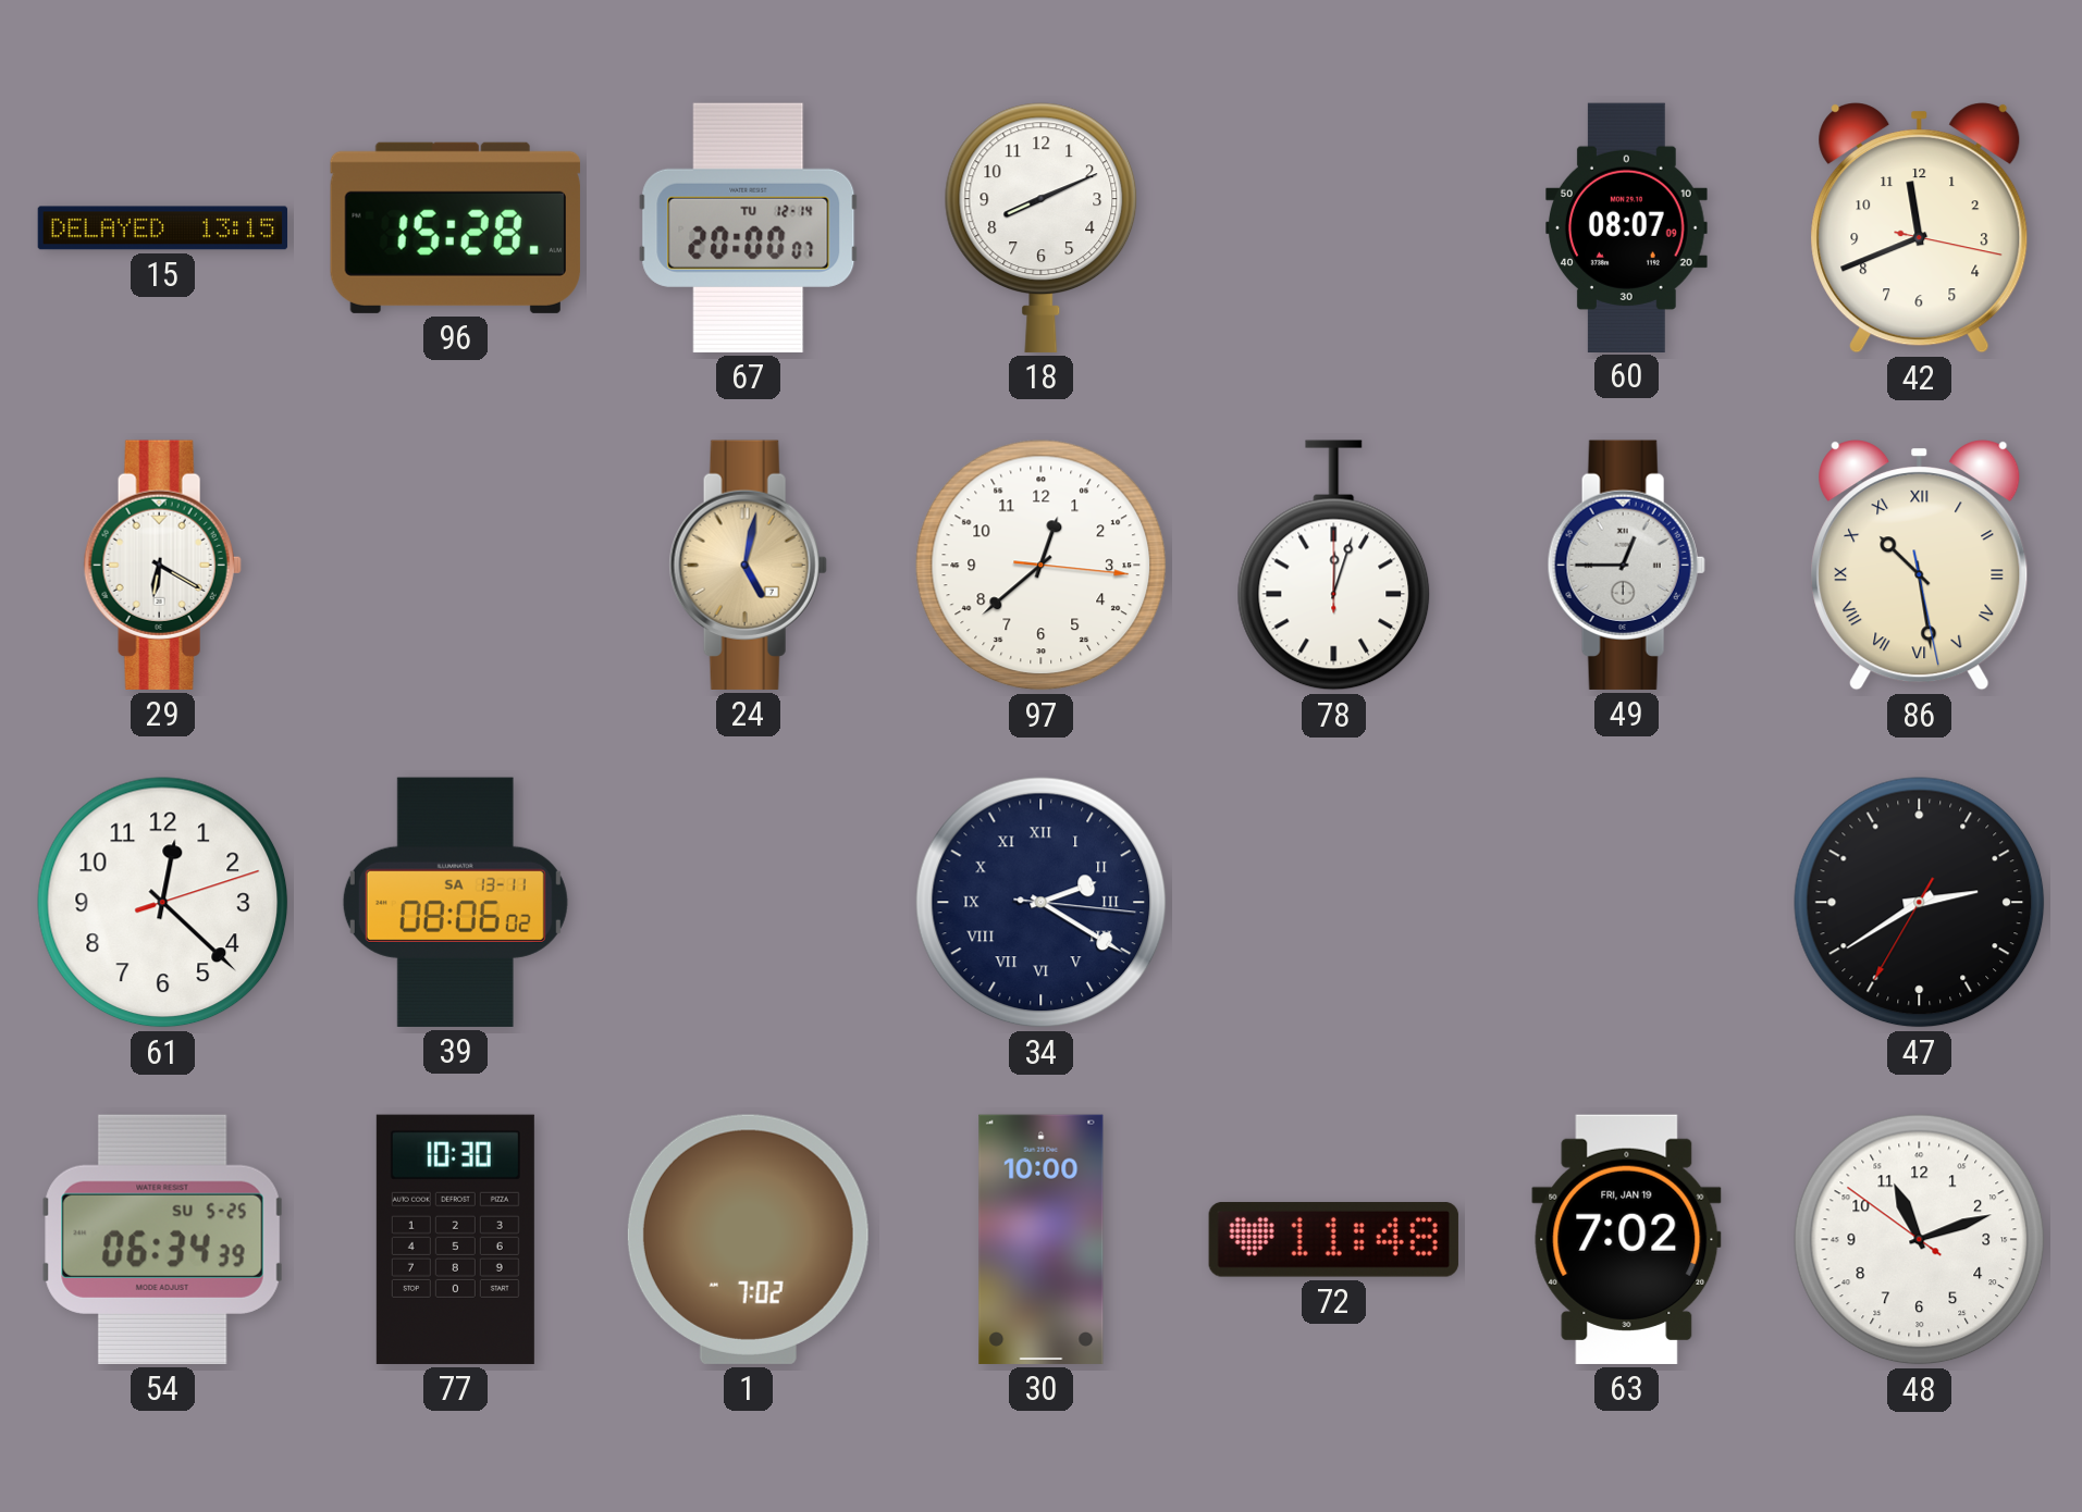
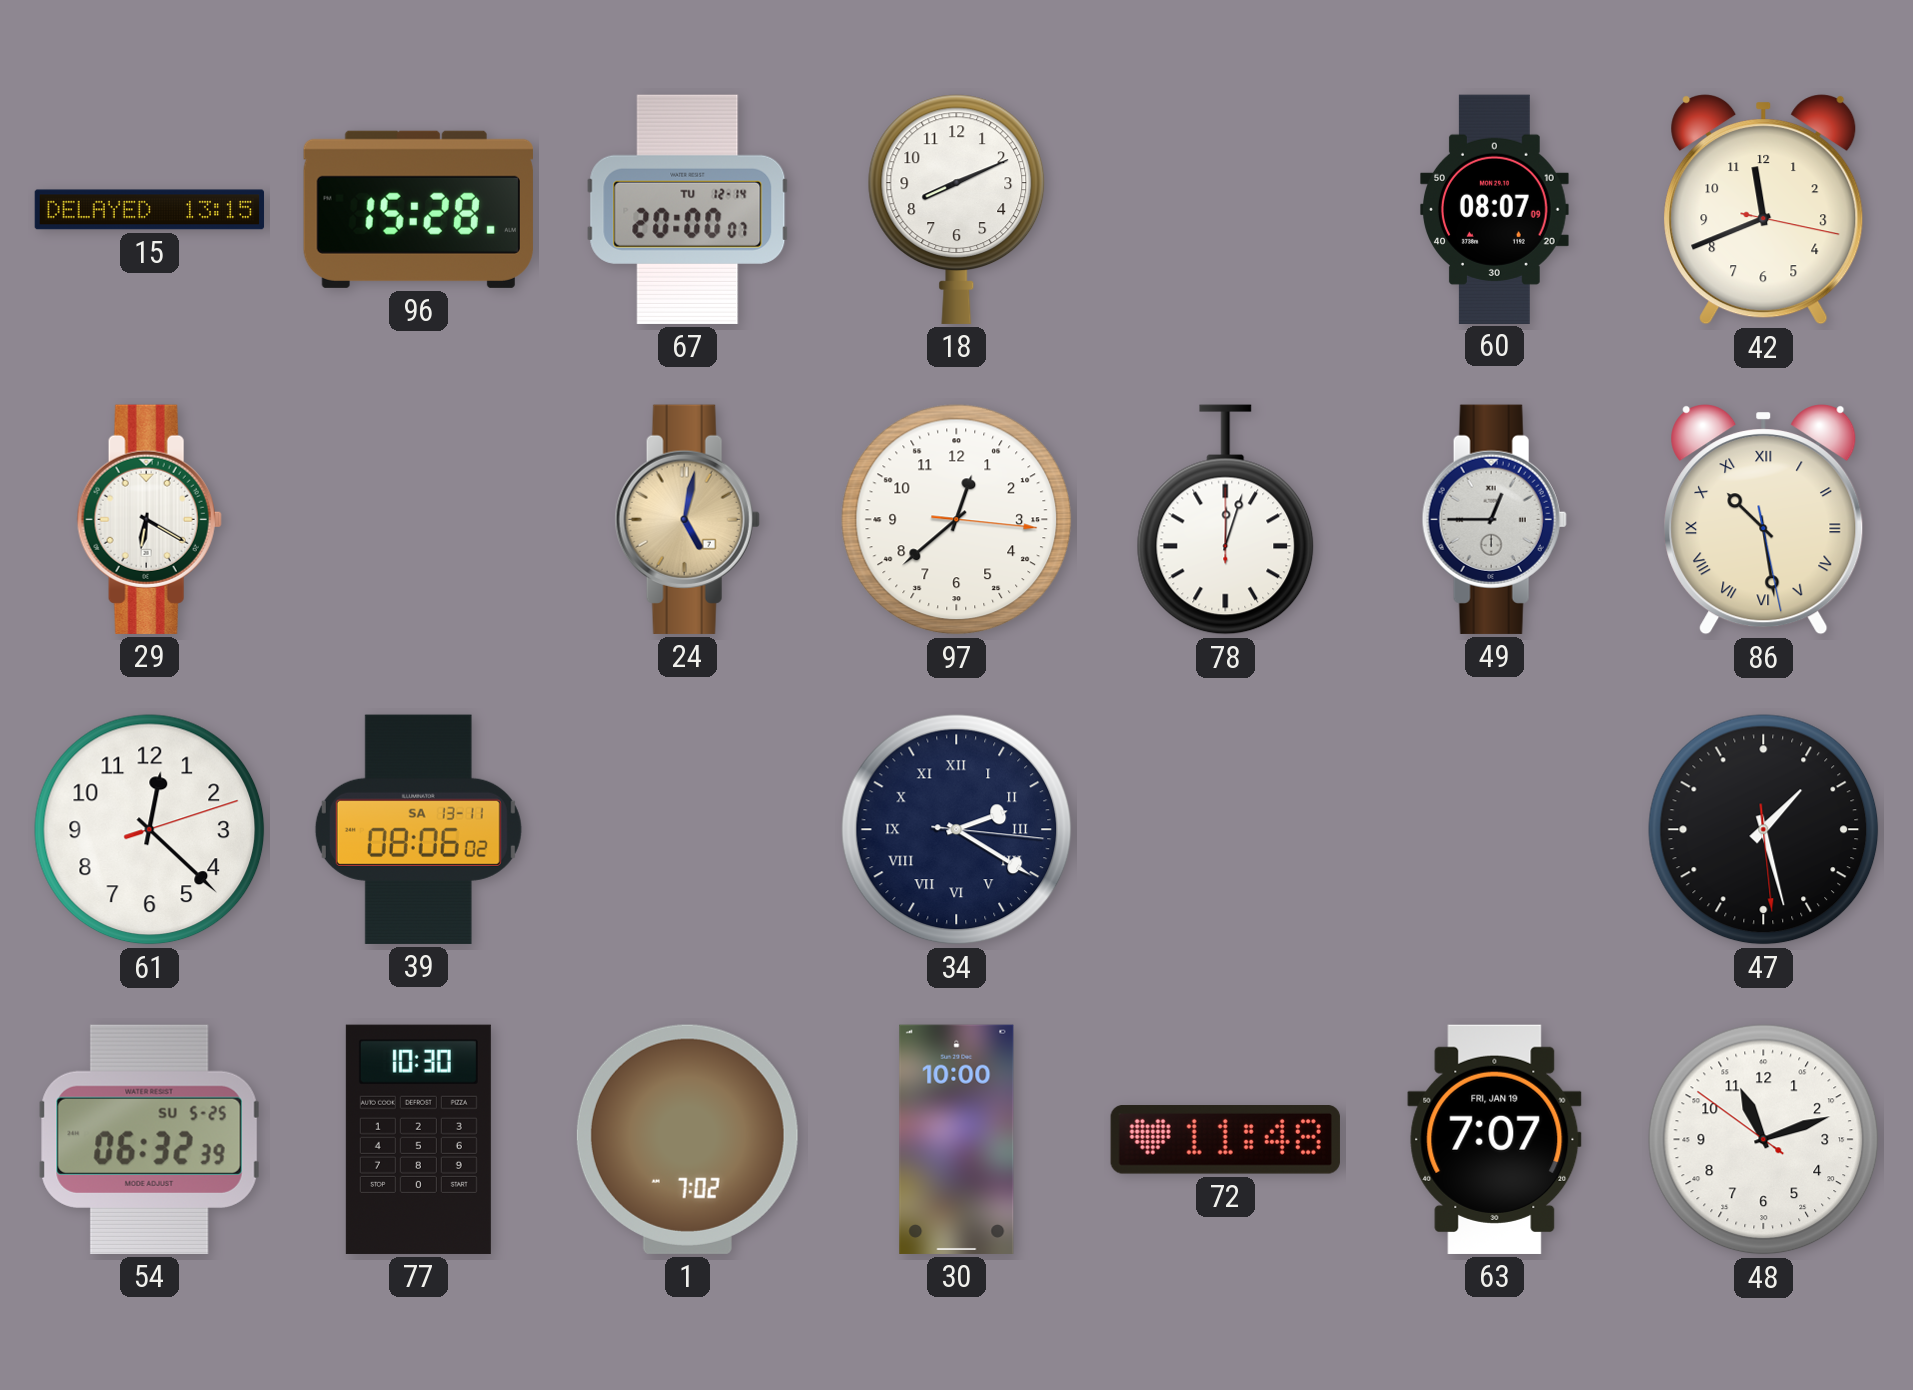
47: 2:39 -> 1:27
54: 06:34 -> 06:32
63: 7:02 -> 7:07
